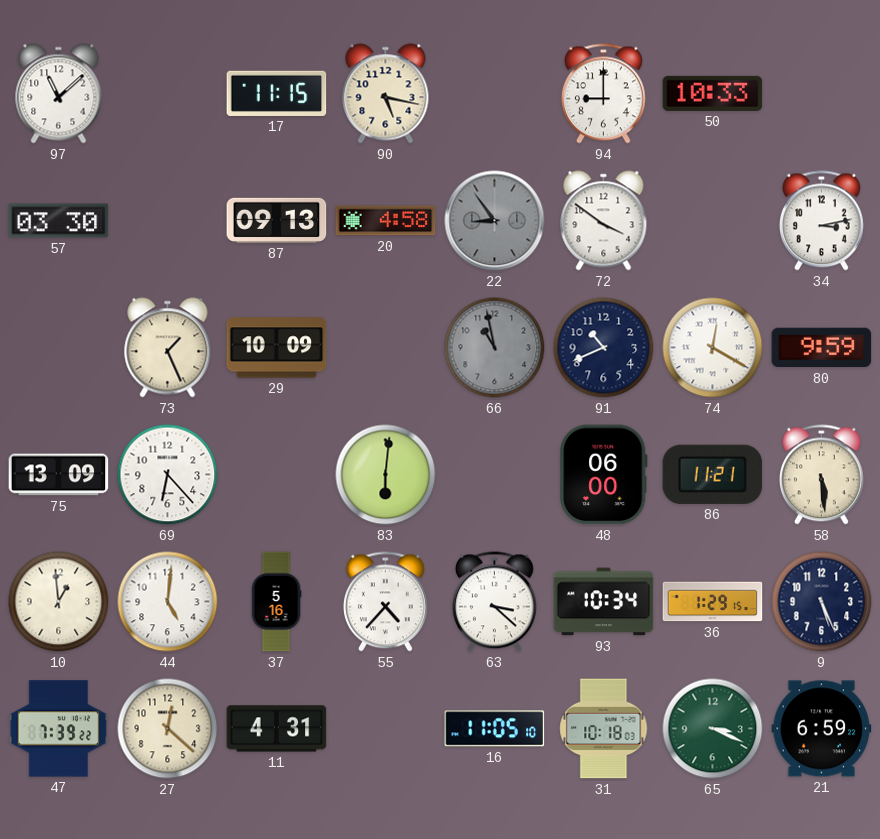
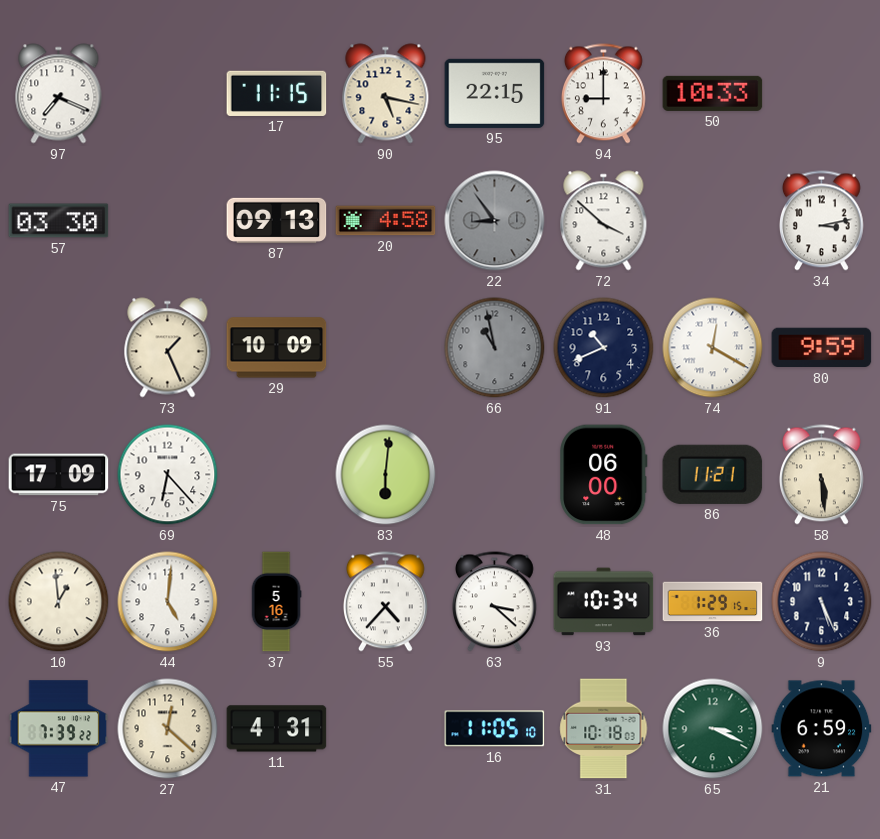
97: 11:08 -> 7:19
95: none -> 22:15
72: 3:51 -> 3:52
75: 13:09 -> 17:09
